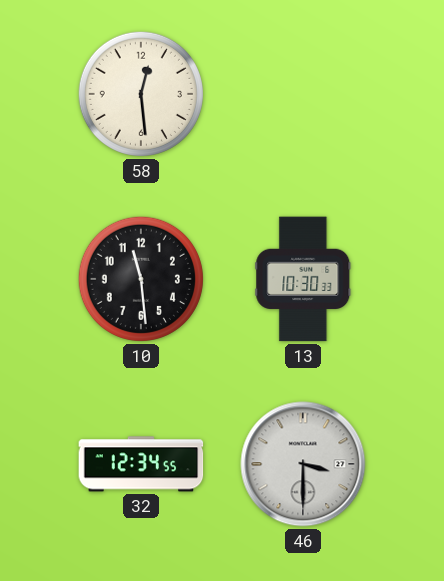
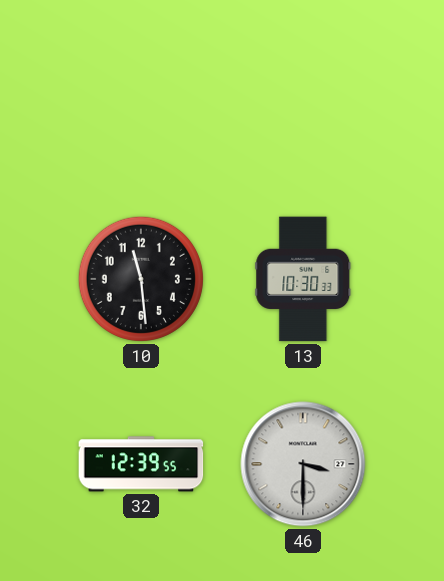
58: 12:29 -> none
32: 12:34 -> 12:39
